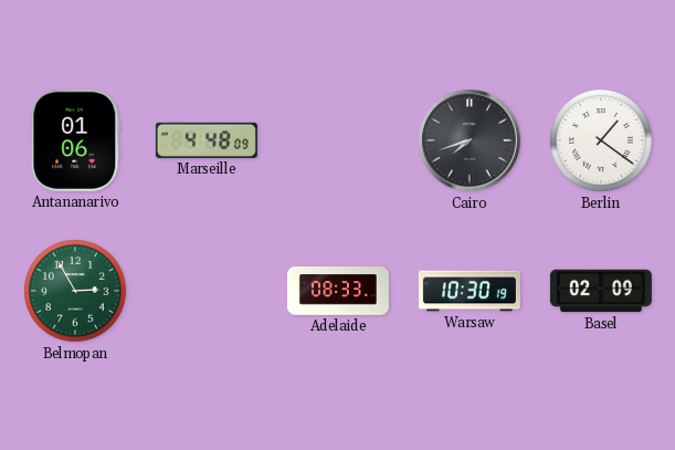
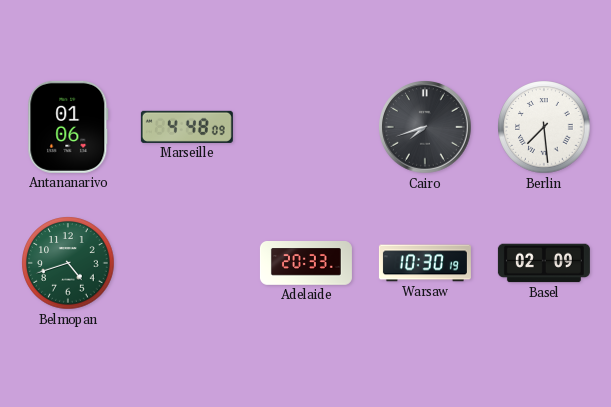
Berlin: 1:21 -> 7:29
Belmopan: 2:55 -> 4:42
Adelaide: 08:33 -> 20:33
